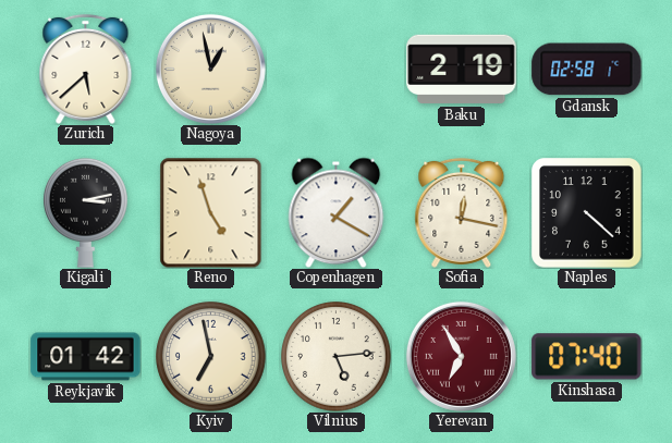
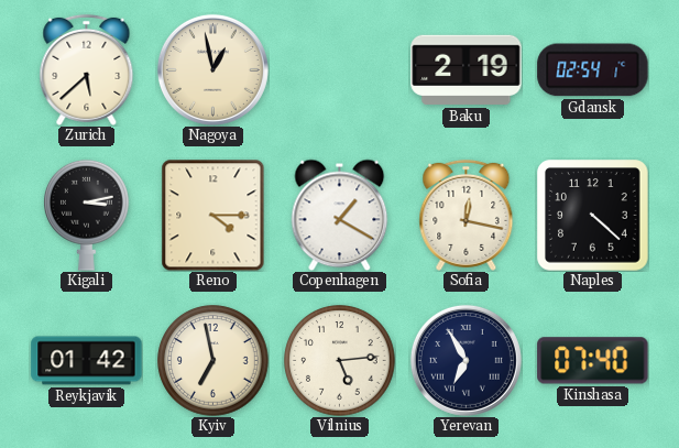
Gdansk: 02:58 -> 02:54
Reno: 4:57 -> 4:15
Yerevan dial: burgundy -> navy
